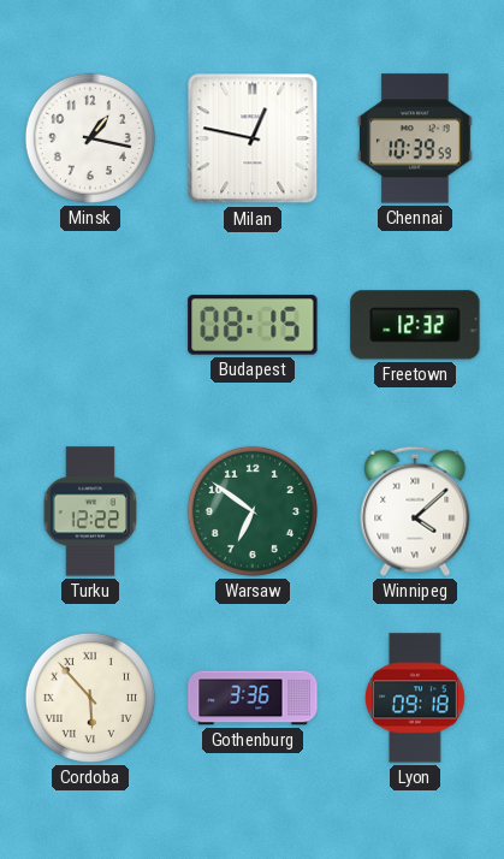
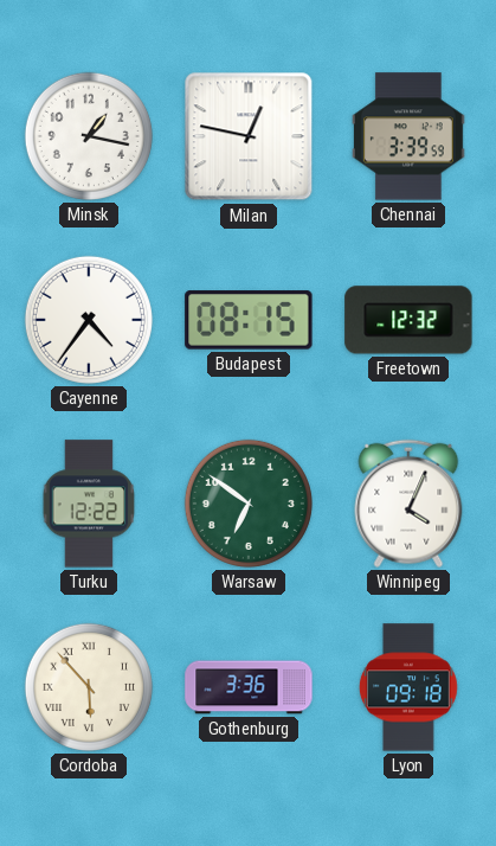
Chennai: 10:39 -> 3:39
Cayenne: none -> 4:36
Winnipeg: 4:08 -> 4:04
